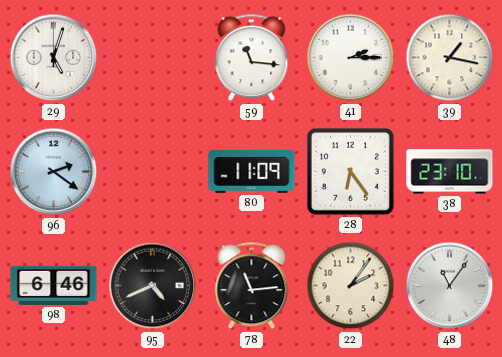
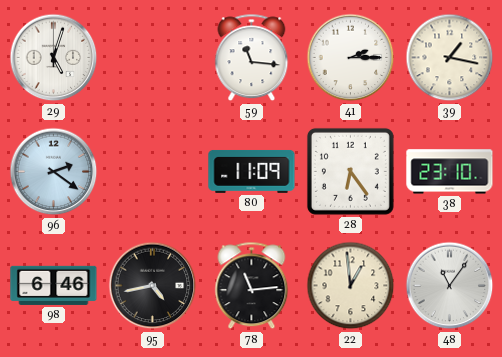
95: 4:41 -> 4:43
22: 2:06 -> 12:59
